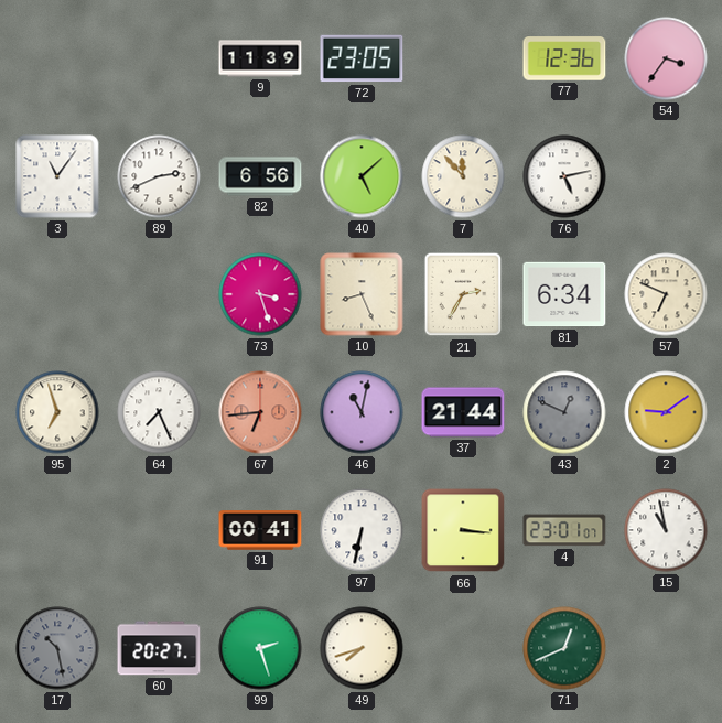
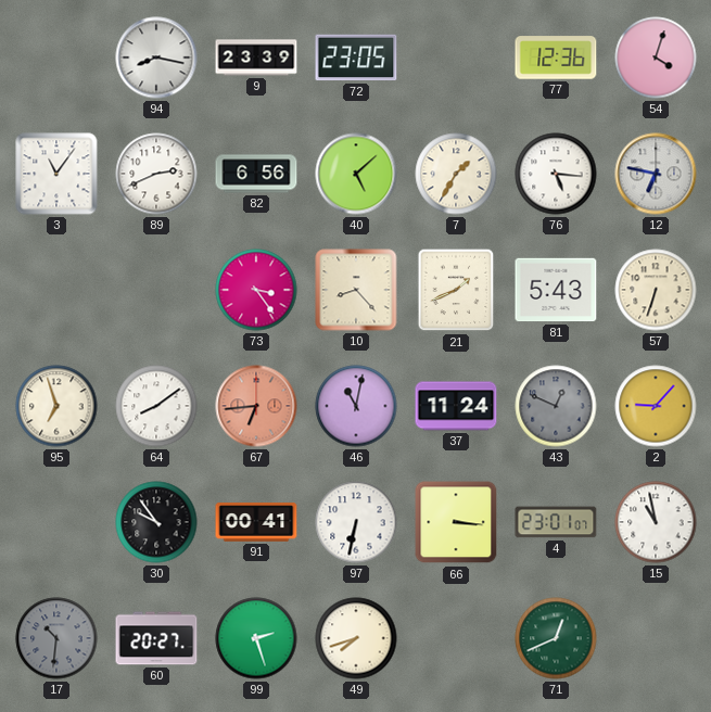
94: none -> 8:17
9: 11:39 -> 23:39
54: 3:36 -> 4:03
7: 11:53 -> 1:35
76: 5:13 -> 5:16
12: none -> 6:47
73: 3:27 -> 3:24
10: 8:26 -> 8:23
21: 2:35 -> 1:41
81: 6:34 -> 5:43
57: 6:49 -> 6:33
64: 7:26 -> 8:09
37: 21:44 -> 11:24
2: 9:09 -> 9:07
30: none -> 9:54
17: 10:28 -> 10:31
